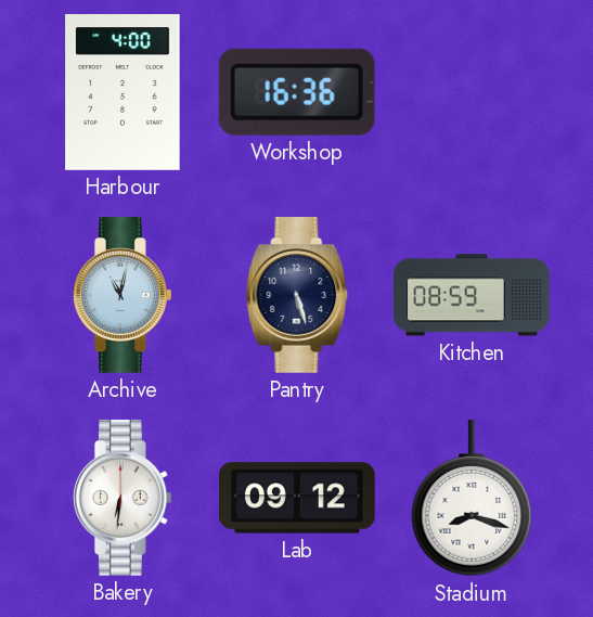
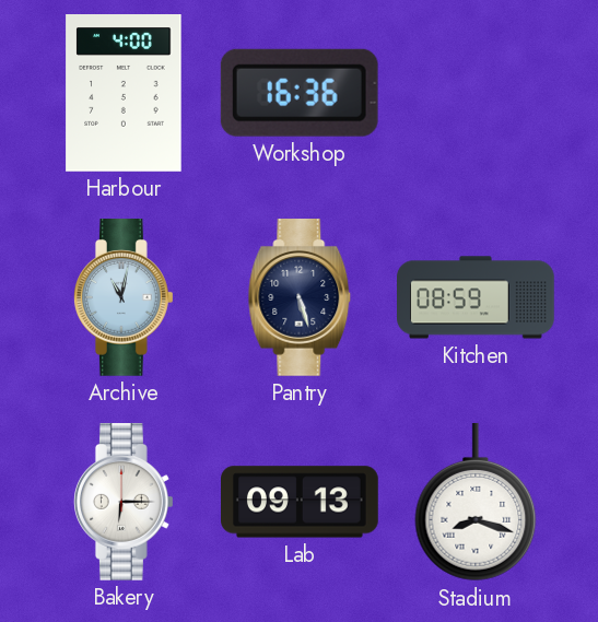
Bakery: 6:31 -> 6:15
Lab: 09:12 -> 09:13
